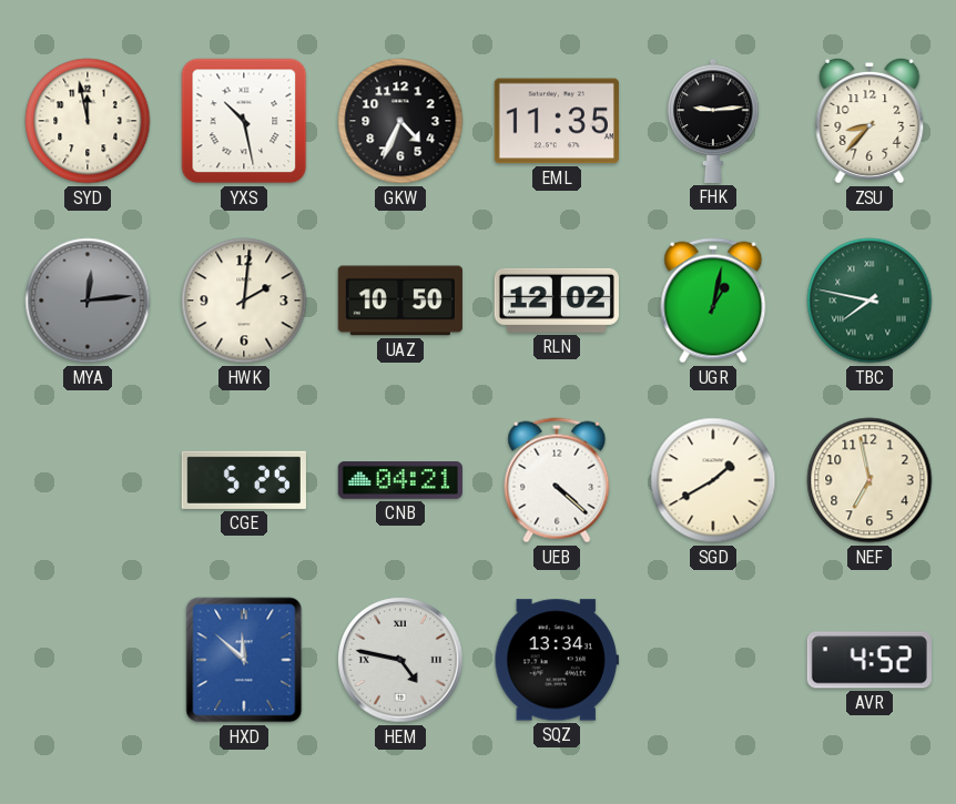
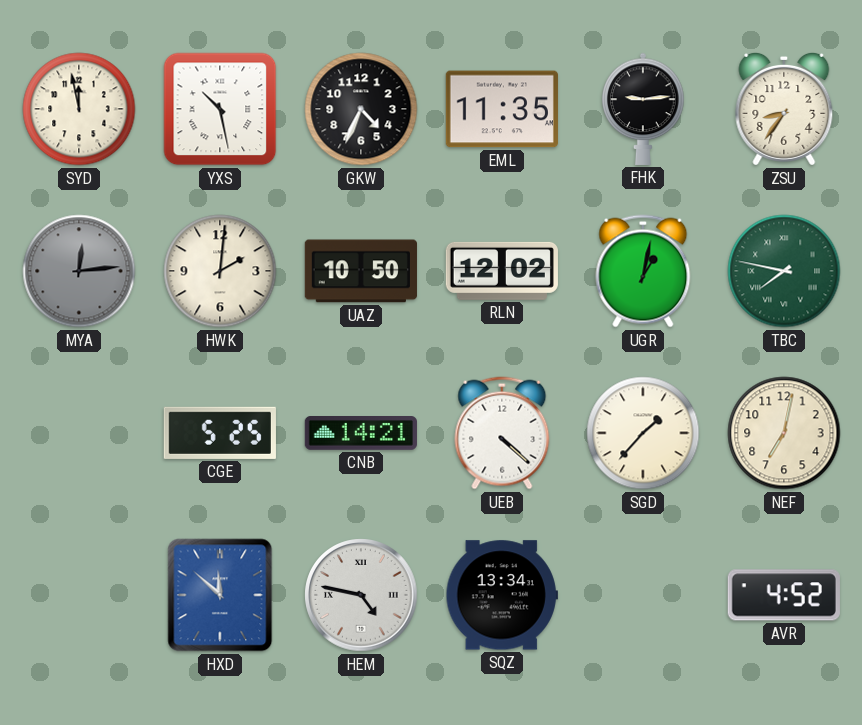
ZSU: 8:37 -> 8:36
CNB: 04:21 -> 14:21
SGD: 1:40 -> 1:37
NEF: 6:58 -> 7:02
